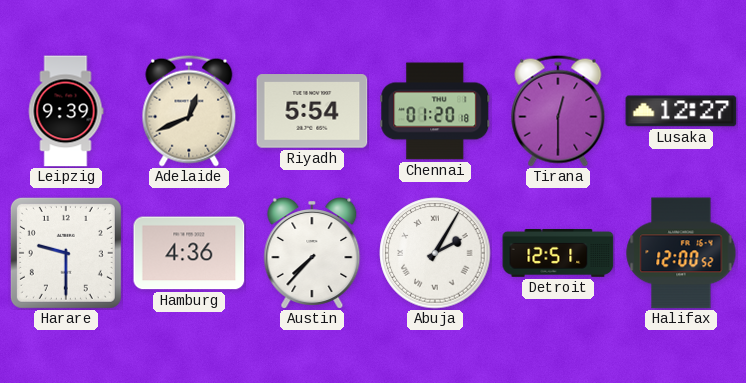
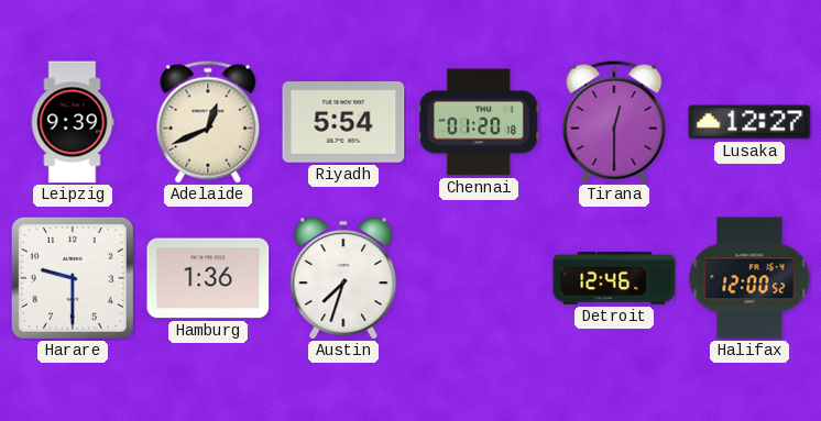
Hamburg: 4:36 -> 1:36
Austin: 7:37 -> 7:33
Abuja: 2:05 -> none
Detroit: 12:51 -> 12:46
